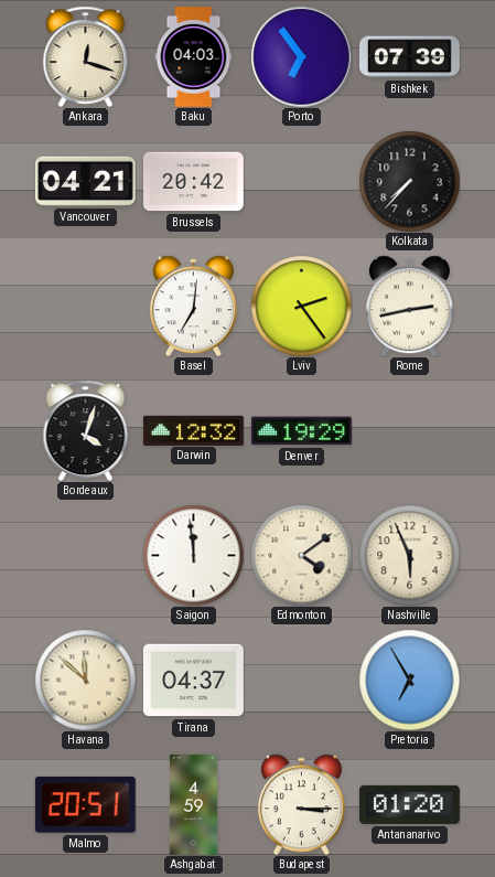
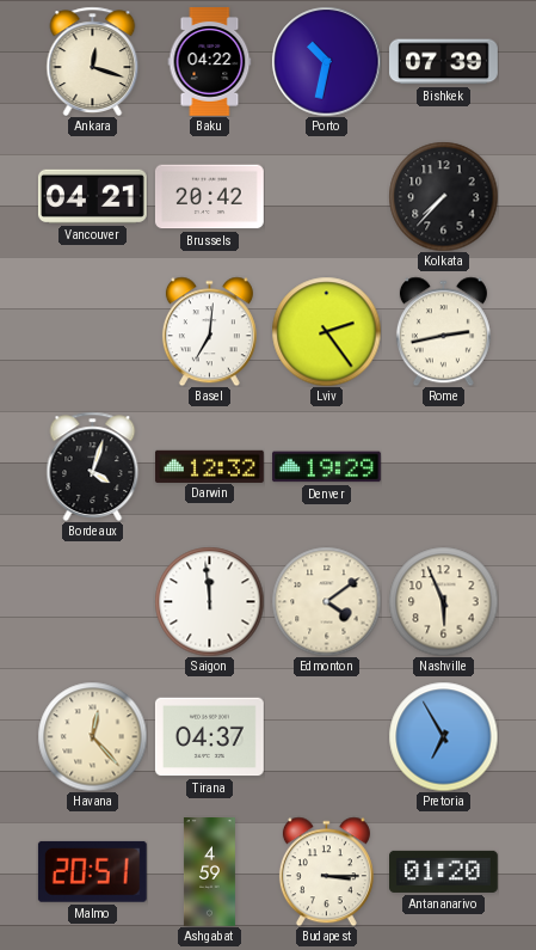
Baku: 04:03 -> 04:22
Porto: 6:54 -> 10:32
Havana: 11:52 -> 12:23
